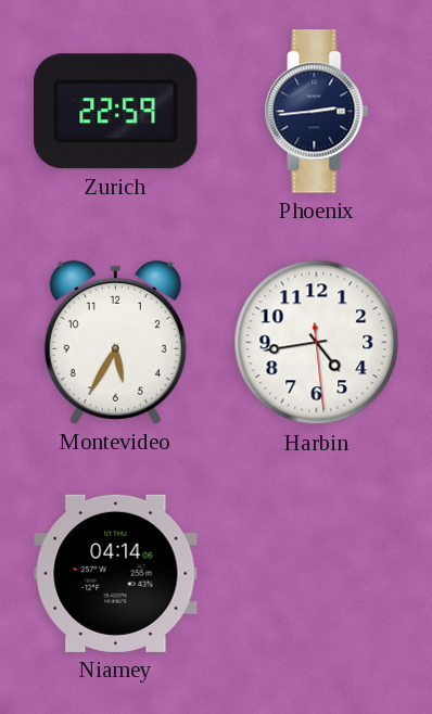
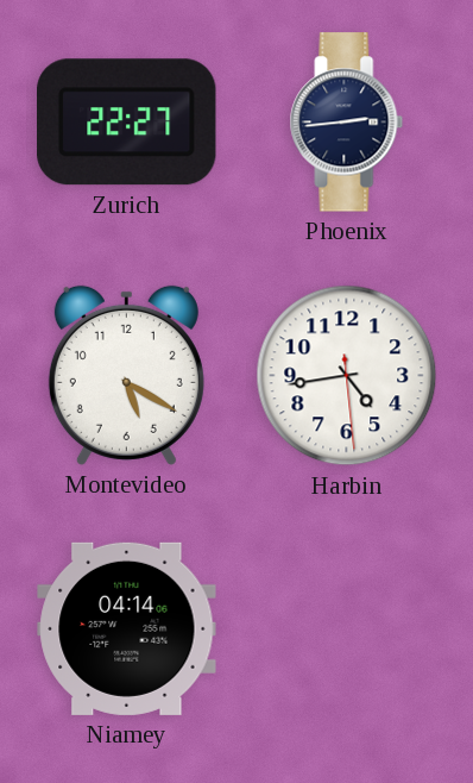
Zurich: 22:59 -> 22:27
Montevideo: 5:35 -> 5:20
